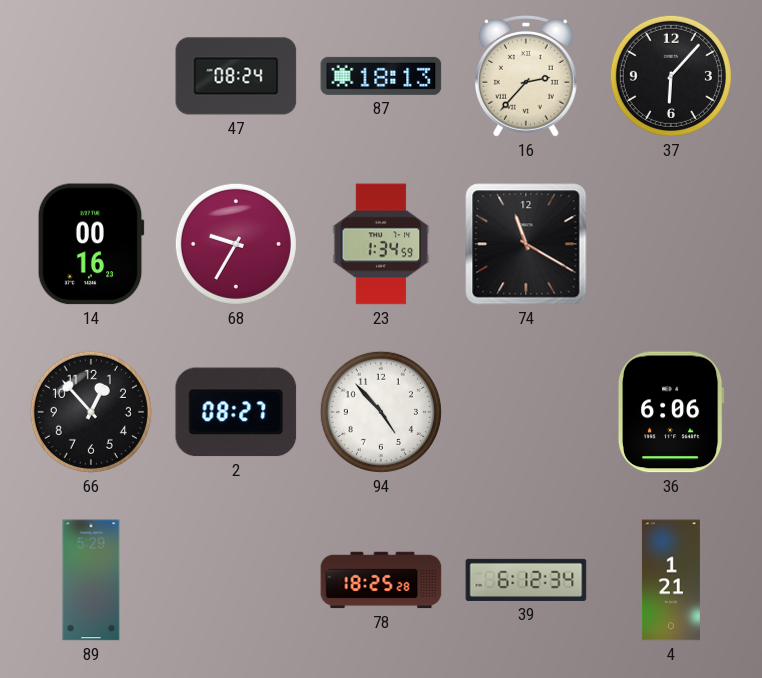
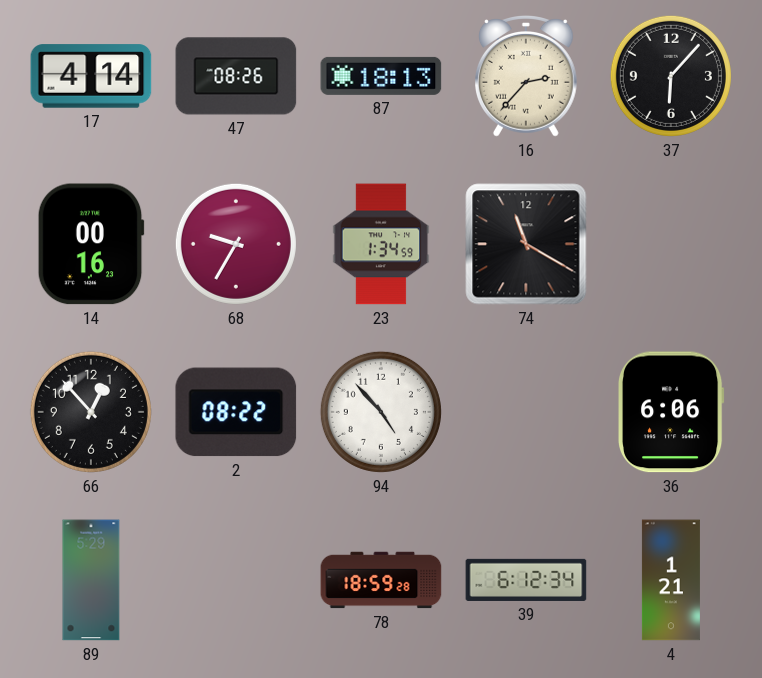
17: none -> 4:14
47: 08:24 -> 08:26
2: 08:27 -> 08:22
78: 18:25 -> 18:59
